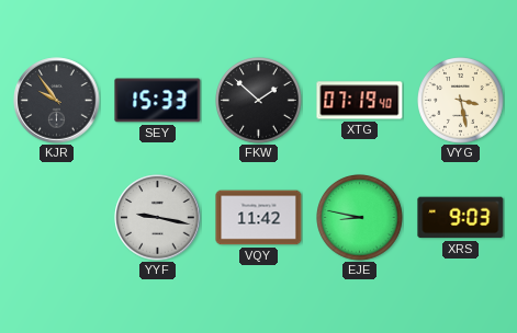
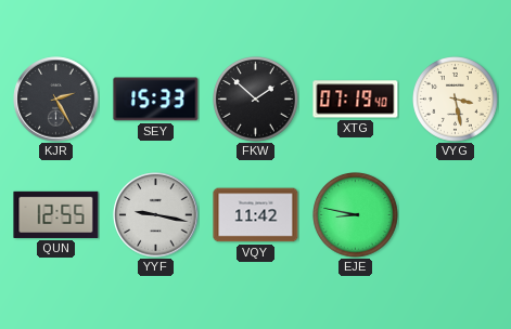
KJR: 9:54 -> 2:25
QUN: none -> 12:55
XRS: 9:03 -> none
